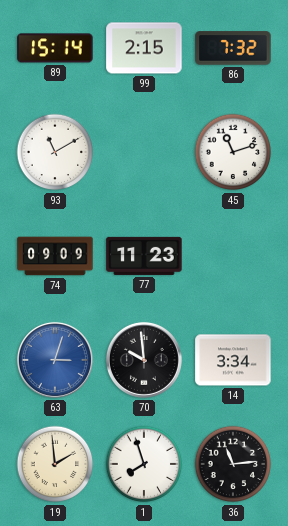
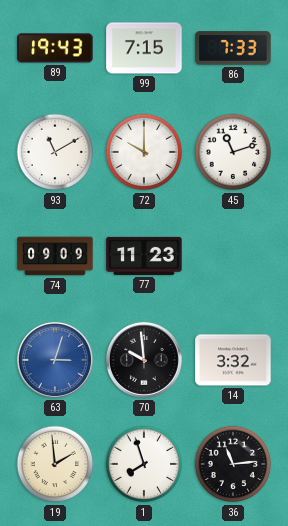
89: 15:14 -> 19:43
99: 2:15 -> 7:15
86: 7:32 -> 7:33
72: none -> 10:00
14: 3:34 -> 3:32
